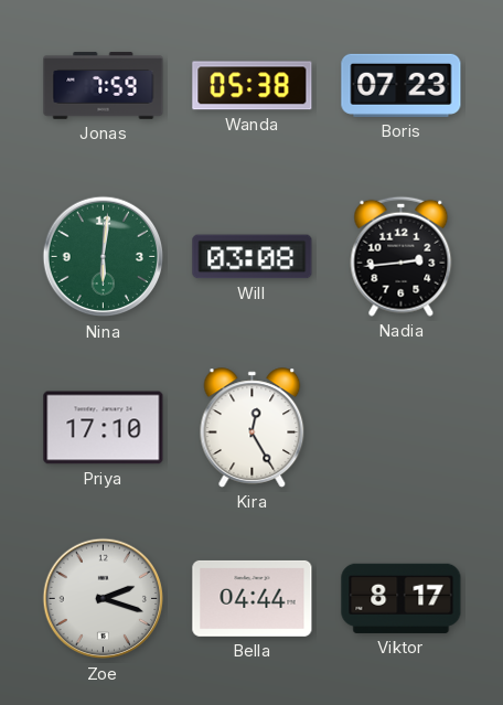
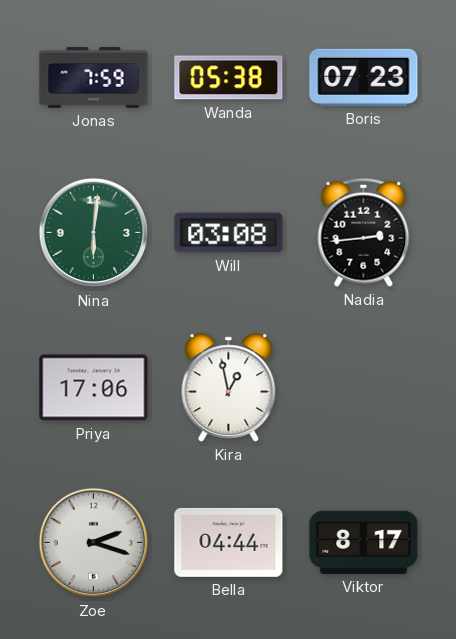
Priya: 17:10 -> 17:06
Kira: 12:25 -> 12:58
